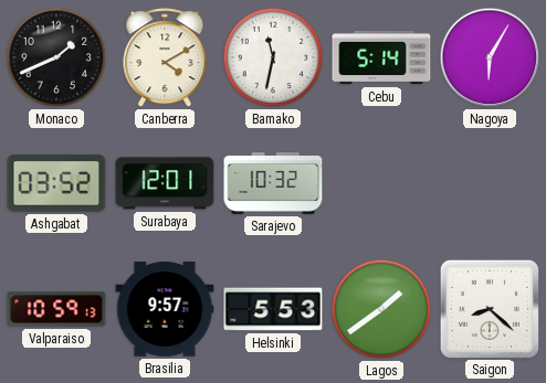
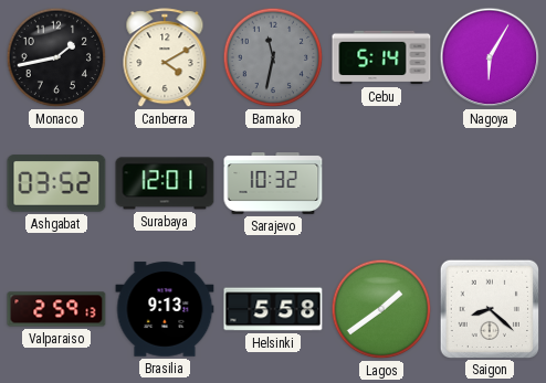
Monaco: 1:41 -> 1:43
Bamako dial: white -> grey
Valparaiso: 10:59 -> 2:59
Brasilia: 9:57 -> 9:13
Helsinki: 5:53 -> 5:58
